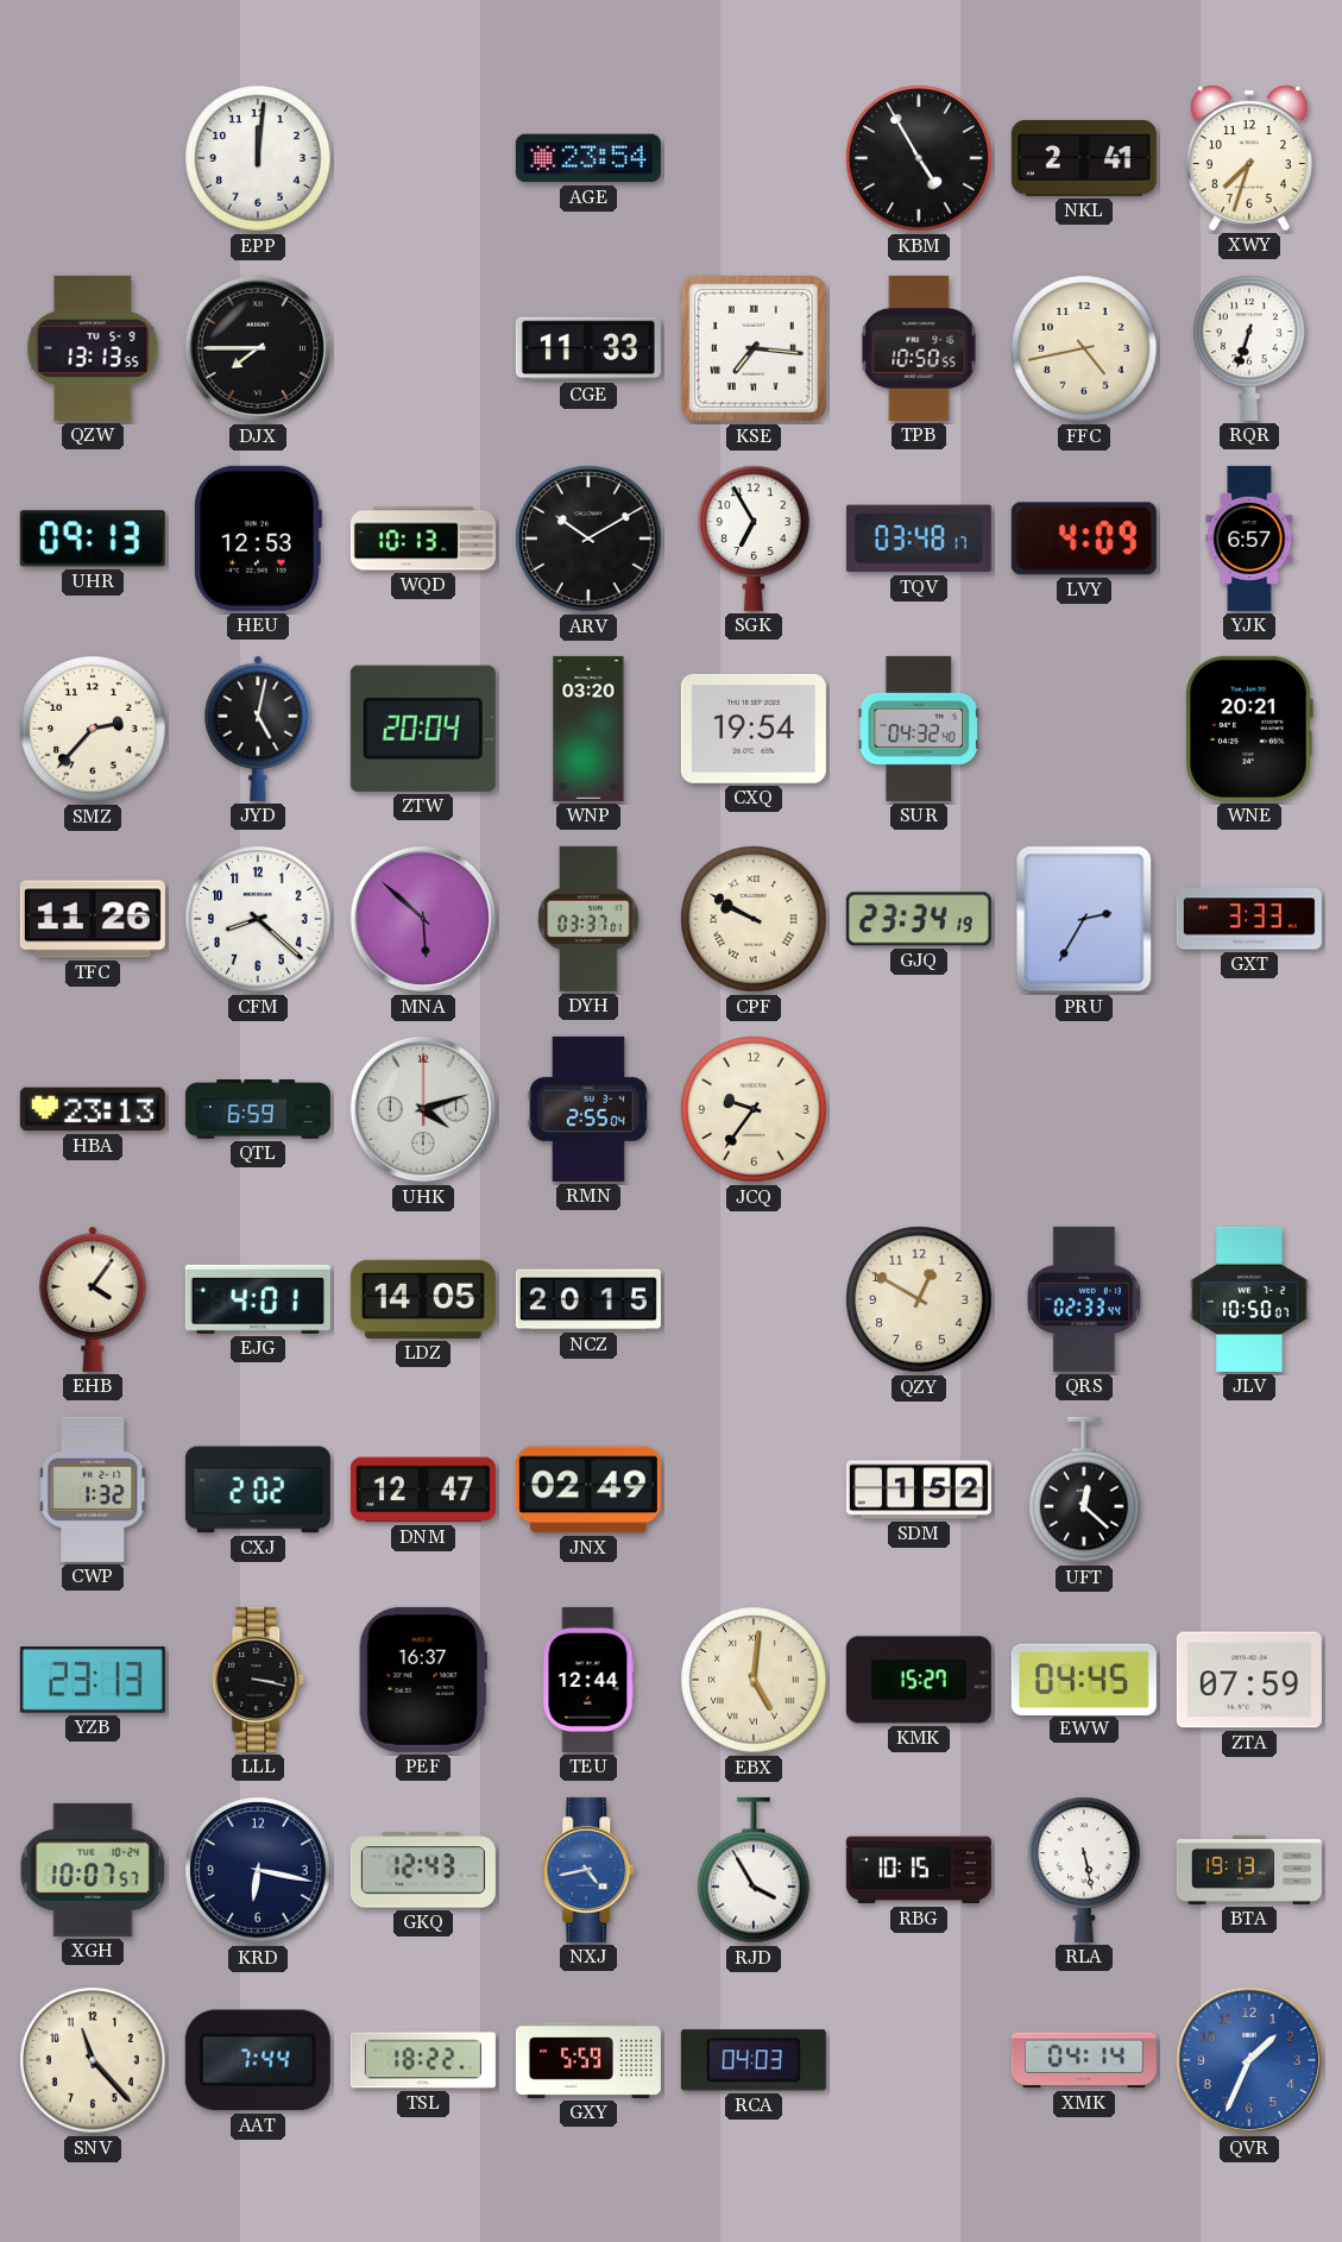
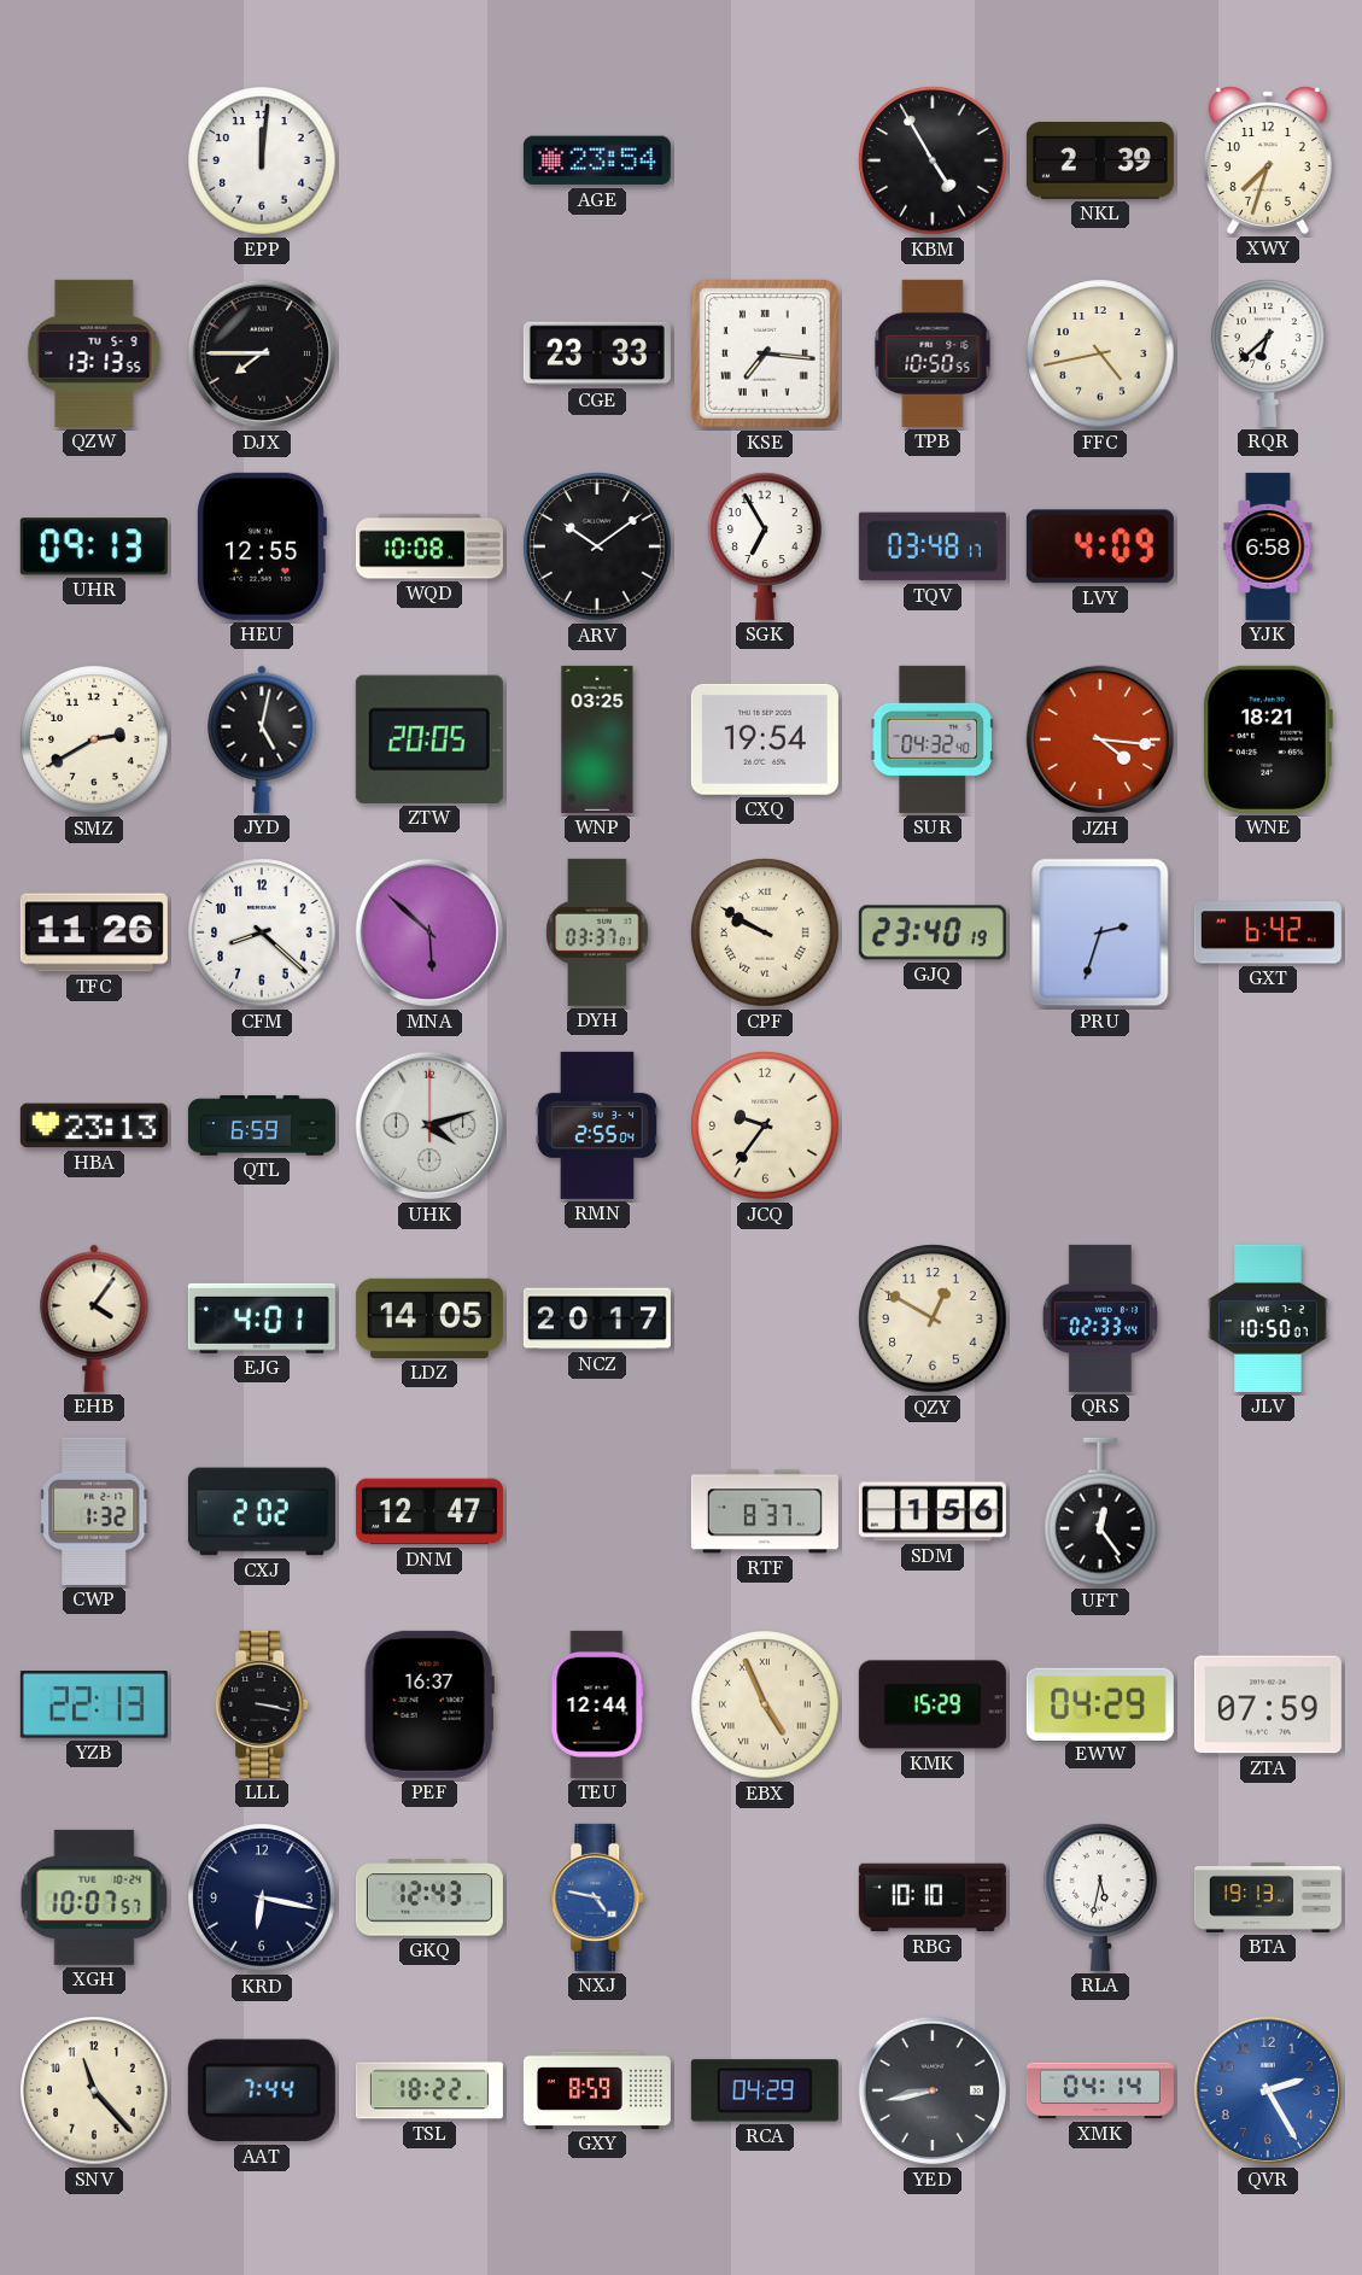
NKL: 2:41 -> 2:39
CGE: 11:33 -> 23:33
RQR: 6:33 -> 6:38
HEU: 12:53 -> 12:55
WQD: 10:13 -> 10:08
ARV: 10:10 -> 10:09
YJK: 6:57 -> 6:58
SMZ: 2:37 -> 2:40
ZTW: 20:04 -> 20:05
WNP: 03:20 -> 03:25
JZH: none -> 4:16
WNE: 20:21 -> 18:21
GJQ: 23:34 -> 23:40
PRU: 2:35 -> 2:33
GXT: 3:33 -> 6:42
NCZ: 20:15 -> 20:17
JNX: 02:49 -> none
RTF: none -> 8:37
SDM: 1:52 -> 1:56
UFT: 12:22 -> 12:24
YZB: 23:13 -> 22:13
EBX: 5:01 -> 4:56
KMK: 15:27 -> 15:29
EWW: 04:45 -> 04:29
NXJ: 4:43 -> 4:47
RJD: 3:55 -> none
RBG: 10:15 -> 10:10
RLA: 5:28 -> 5:32
GXY: 5:59 -> 8:59
RCA: 04:03 -> 04:29
YED: none -> 8:43
QVR: 1:34 -> 2:25
